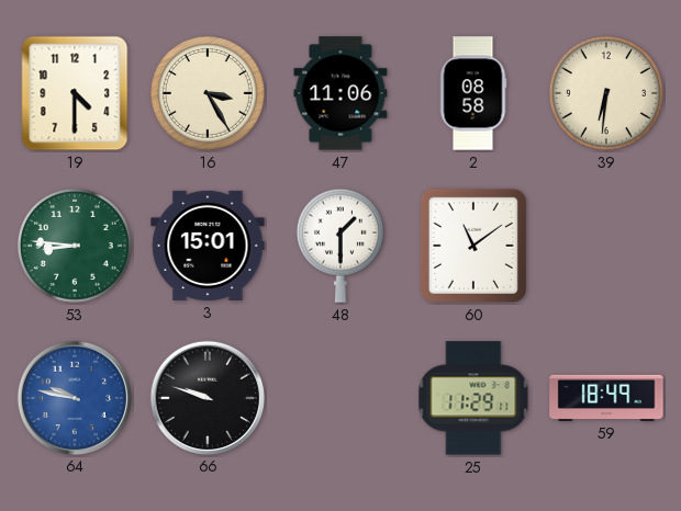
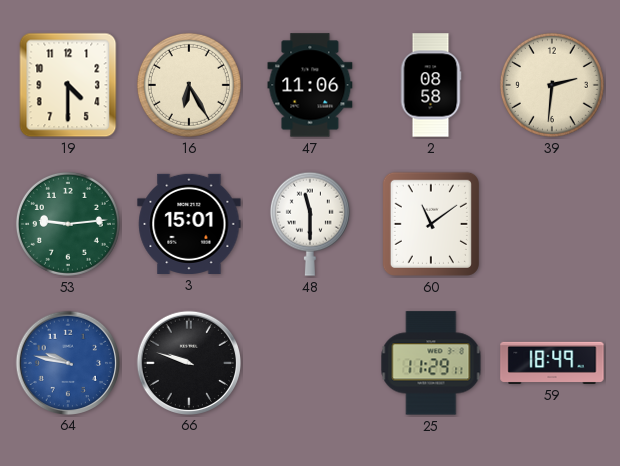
16: 3:25 -> 6:25
39: 6:31 -> 2:31
53: 8:46 -> 9:14
48: 1:30 -> 11:30
